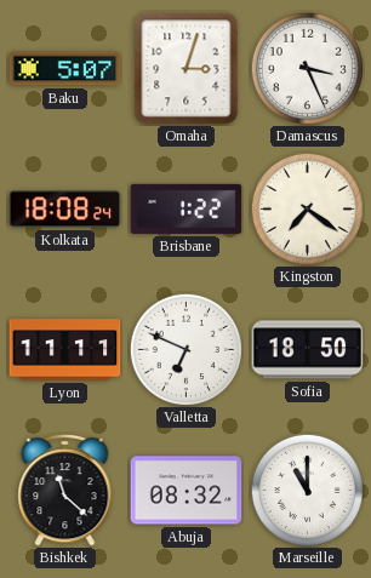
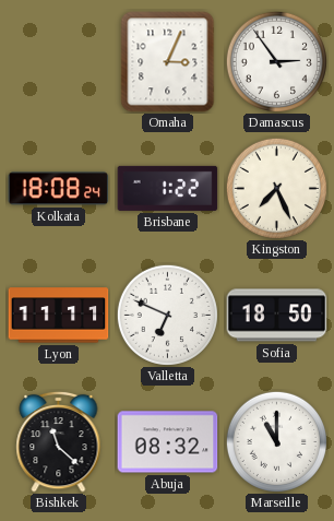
Baku: 5:07 -> none
Omaha: 3:03 -> 3:04
Damascus: 3:26 -> 2:54
Kingston: 7:21 -> 7:26
